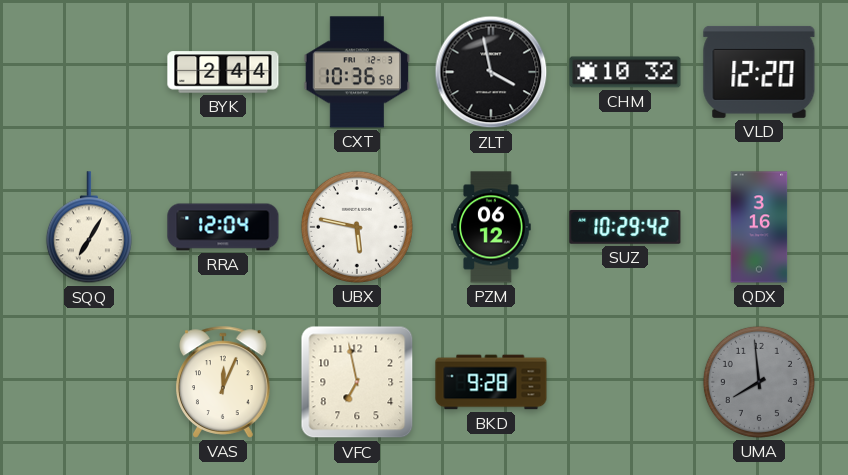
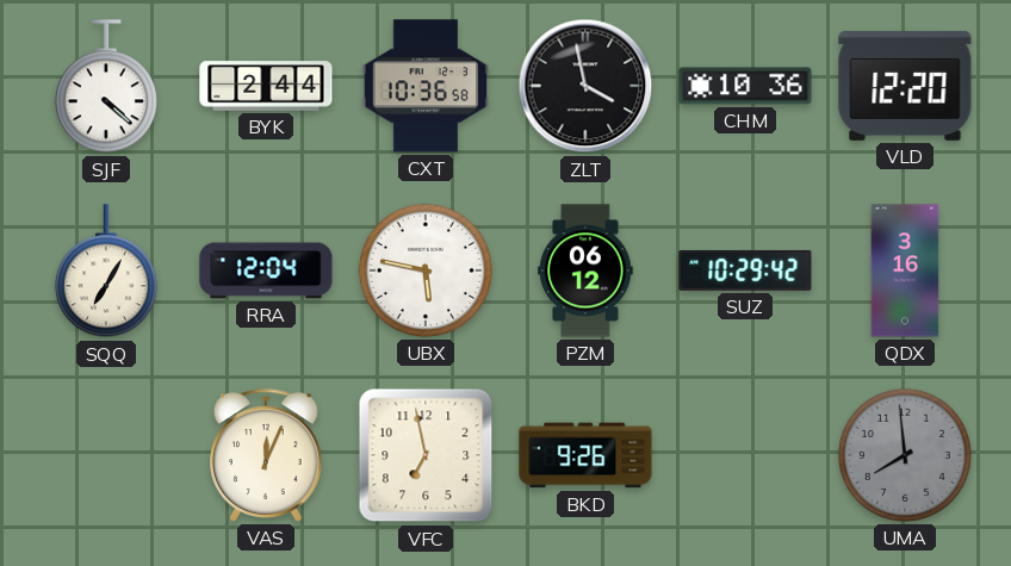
SJF: none -> 4:22
CHM: 10:32 -> 10:36
BKD: 9:28 -> 9:26
